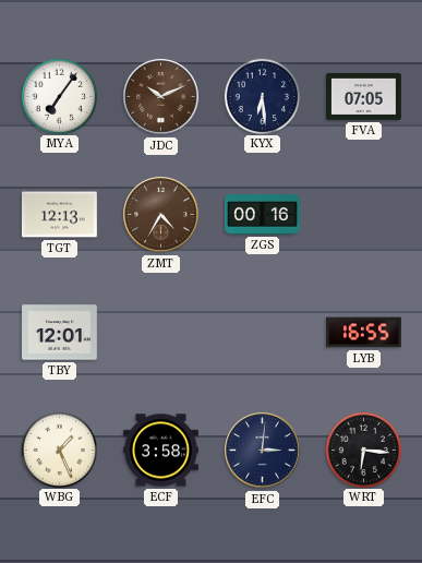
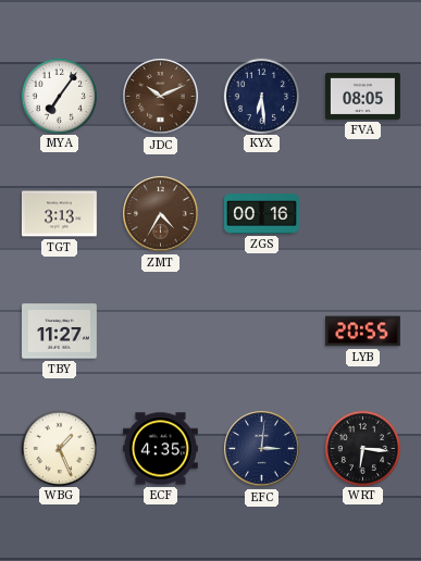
FVA: 07:05 -> 08:05
TGT: 12:13 -> 3:13
TBY: 12:01 -> 11:27
LYB: 16:55 -> 20:55
ECF: 3:58 -> 4:35
